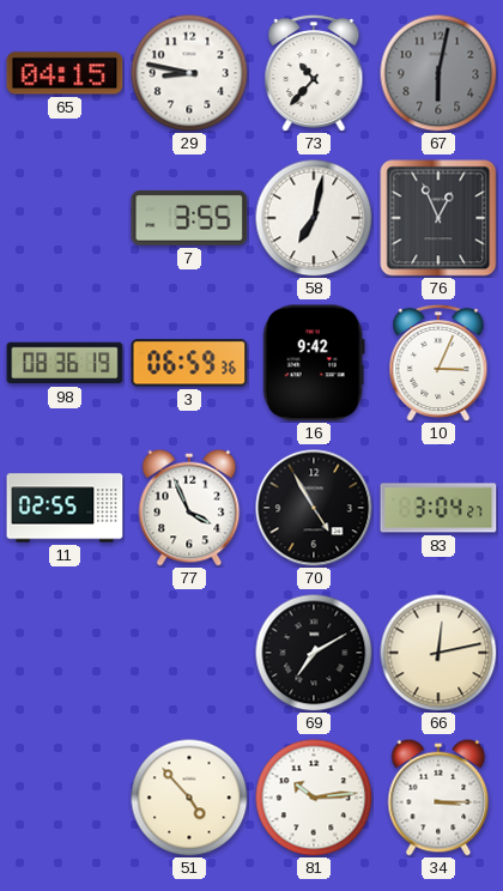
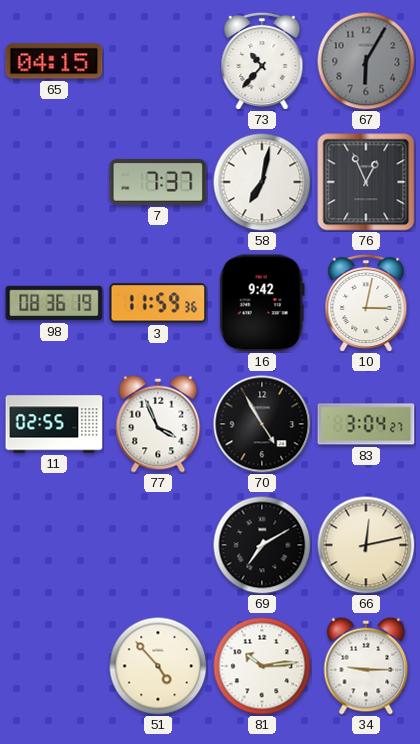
29: 8:47 -> none
67: 6:02 -> 6:05
7: 3:55 -> 7:37
3: 06:59 -> 11:59
10: 3:04 -> 3:02
34: 3:15 -> 9:15
